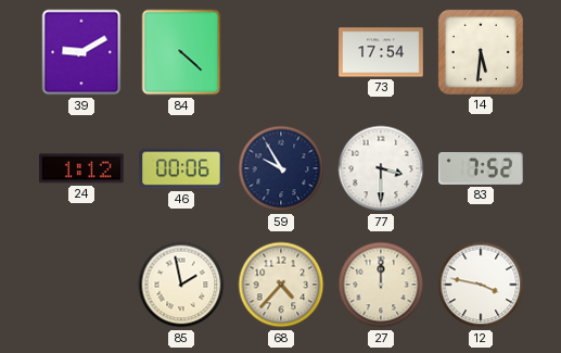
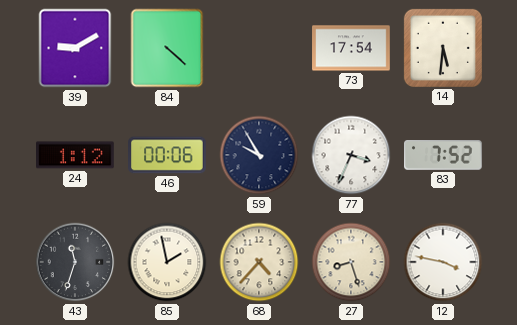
77: 3:30 -> 3:34
43: none -> 11:33
27: 12:00 -> 8:27
